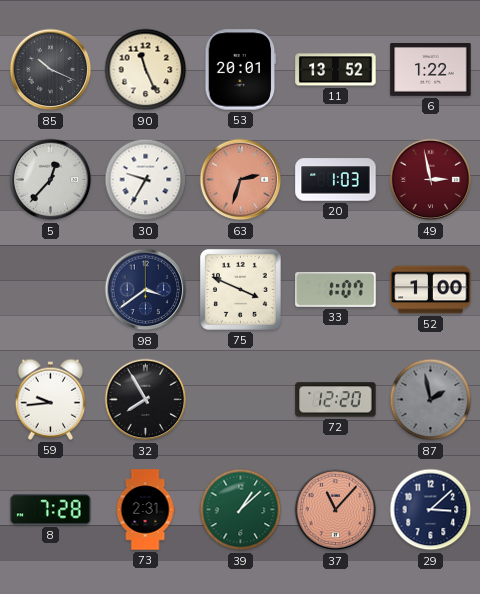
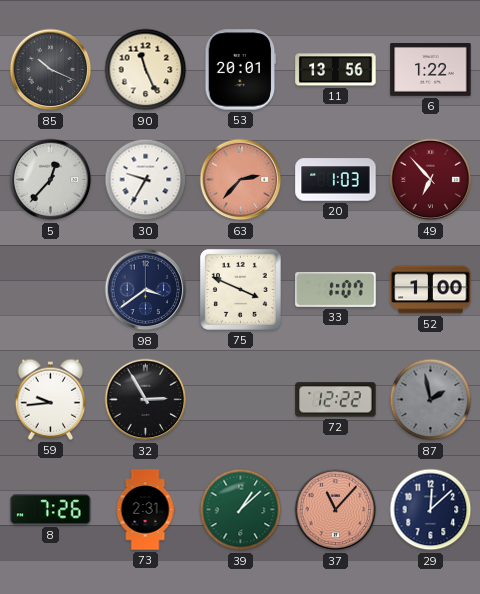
11: 13:52 -> 13:56
63: 2:33 -> 2:37
49: 2:58 -> 6:53
32: 7:55 -> 2:55
72: 12:20 -> 12:22
8: 7:28 -> 7:26
29: 3:08 -> 12:08
